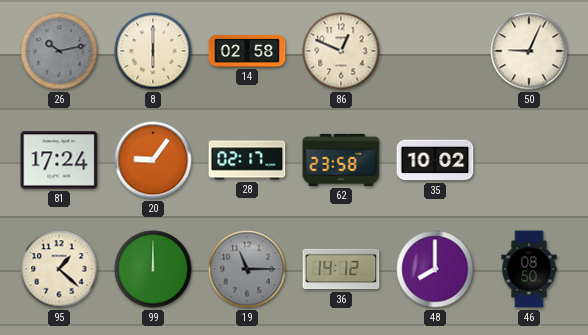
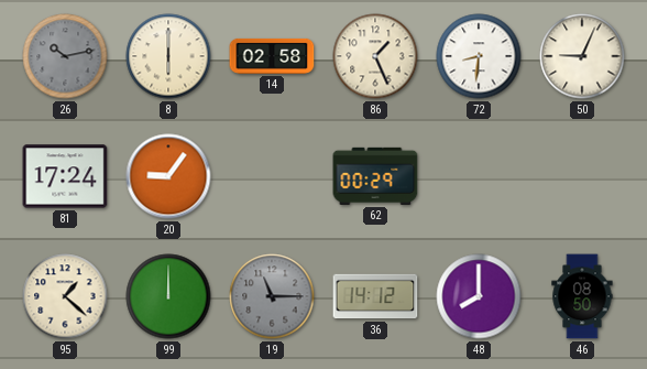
86: 12:49 -> 1:26
72: none -> 8:31
28: 02:17 -> none
62: 23:58 -> 00:29
35: 10:02 -> none
